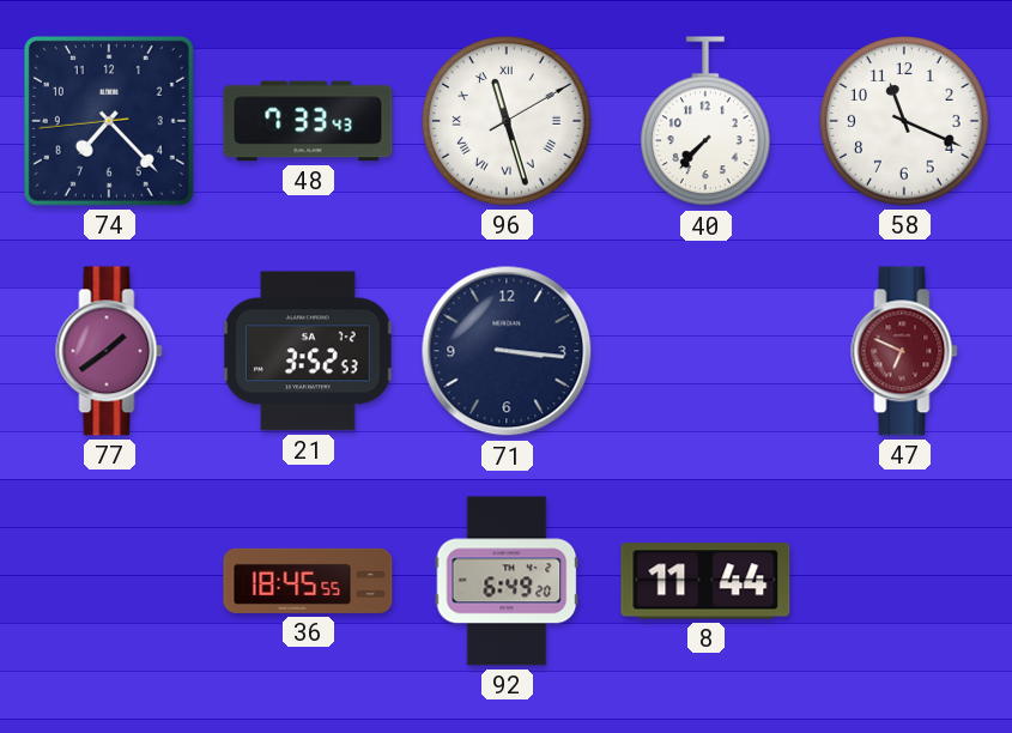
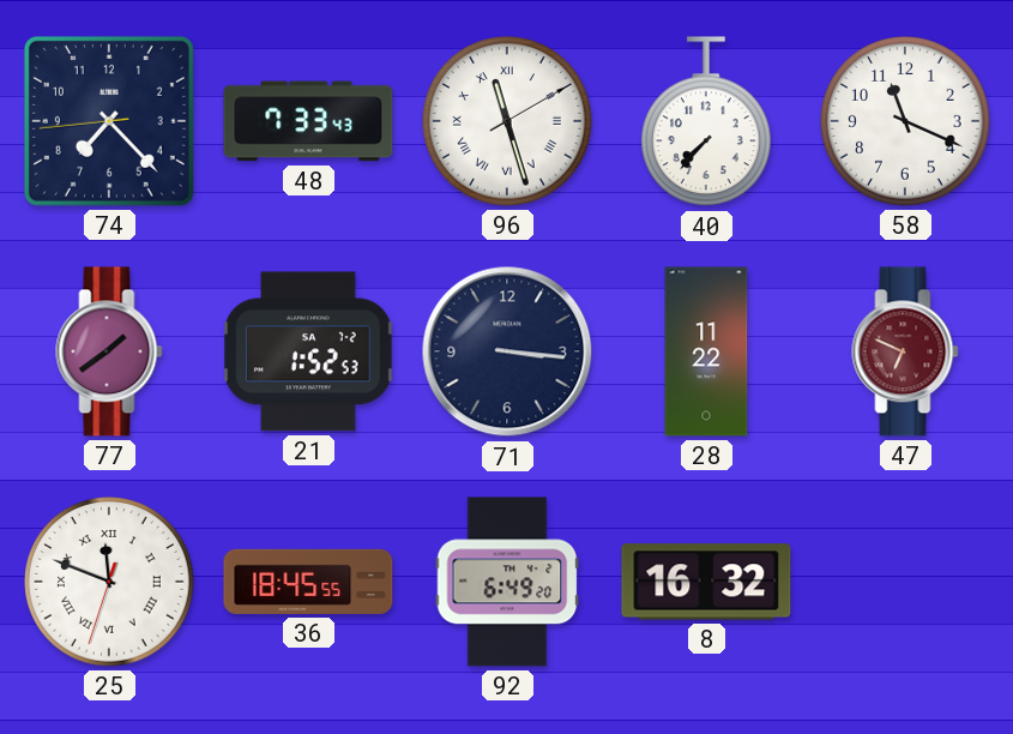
21: 3:52 -> 1:52
28: none -> 11:22
25: none -> 11:48
8: 11:44 -> 16:32
